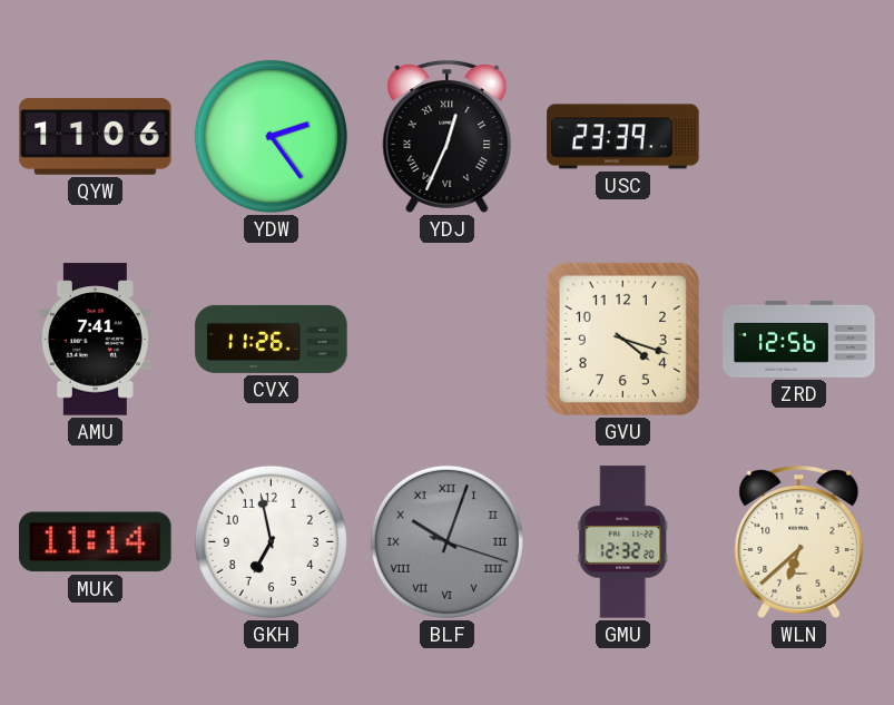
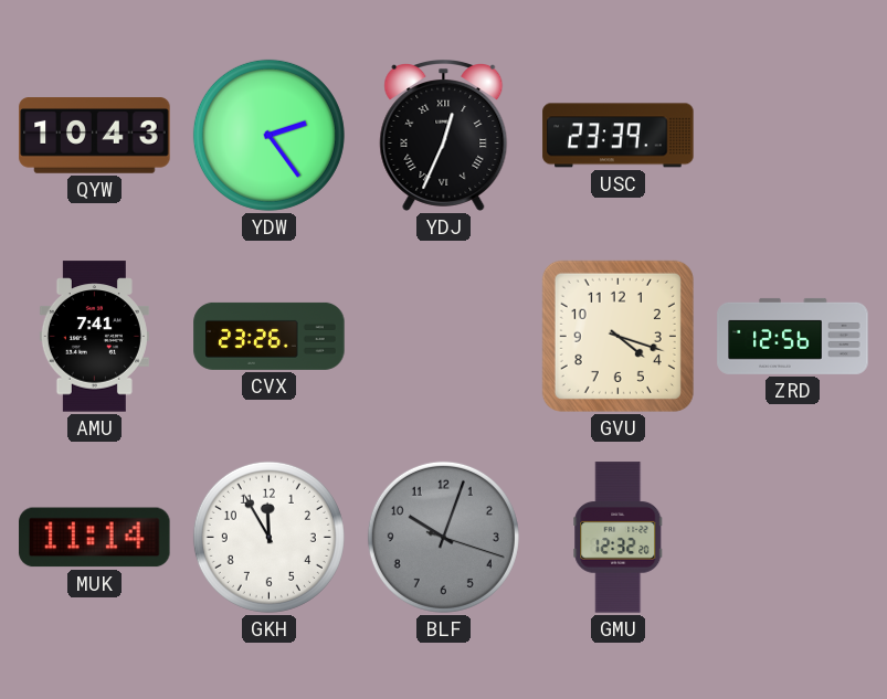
QYW: 11:06 -> 10:43
CVX: 11:26 -> 23:26
GKH: 6:58 -> 11:55
BLF numerals: Roman -> Arabic
WLN: 6:38 -> none
